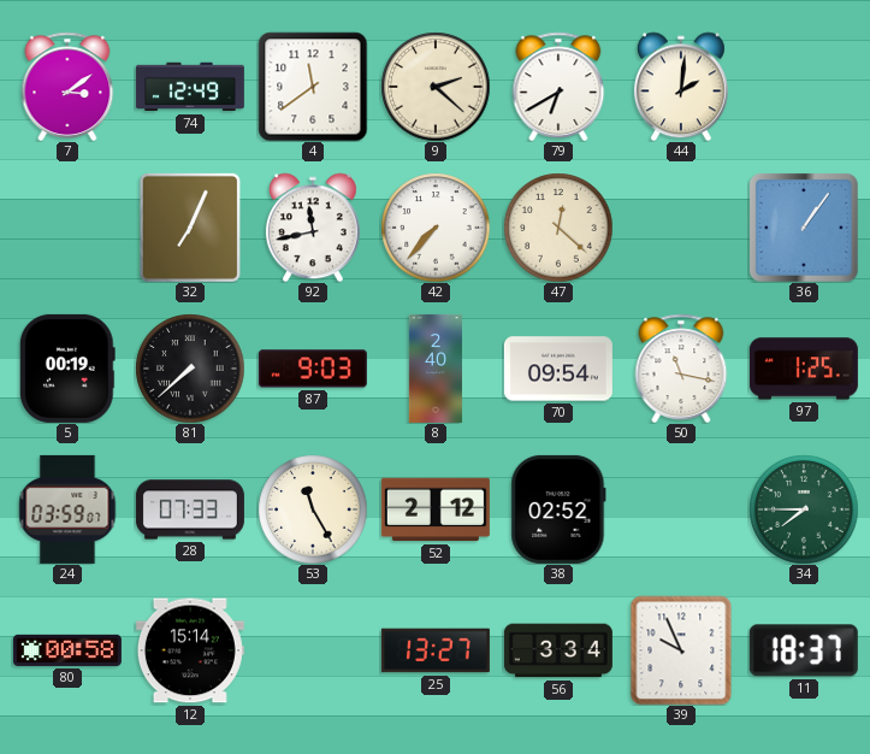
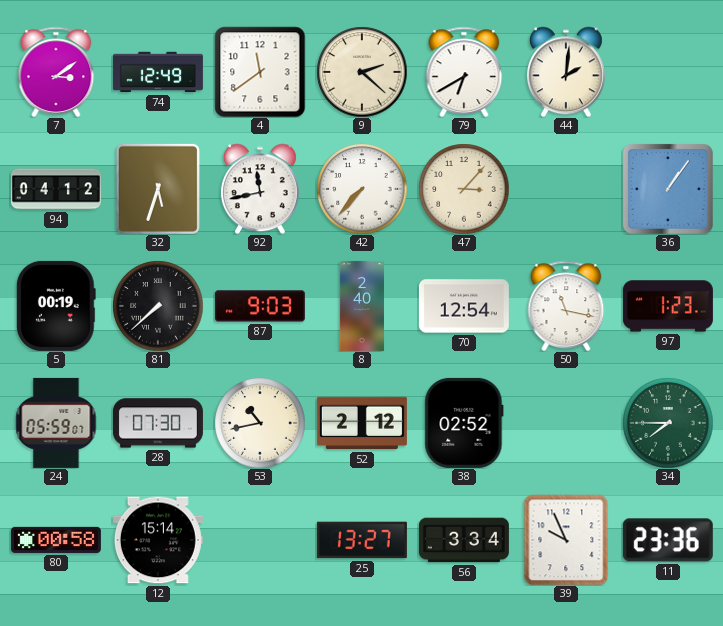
94: none -> 04:12
32: 7:04 -> 5:33
47: 12:22 -> 3:07
70: 09:54 -> 12:54
97: 1:25 -> 1:23
24: 03:59 -> 05:59
28: 07:33 -> 07:30
53: 11:25 -> 10:43
11: 18:37 -> 23:36
